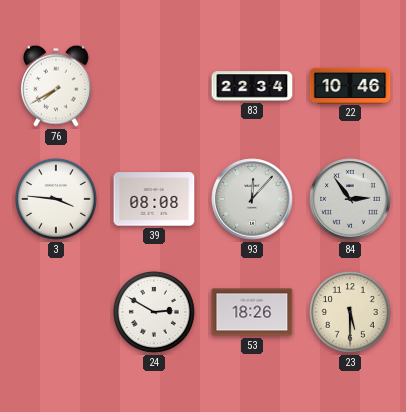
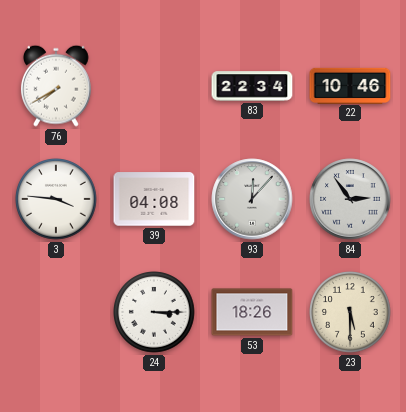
39: 08:08 -> 04:08
24: 2:50 -> 3:15
